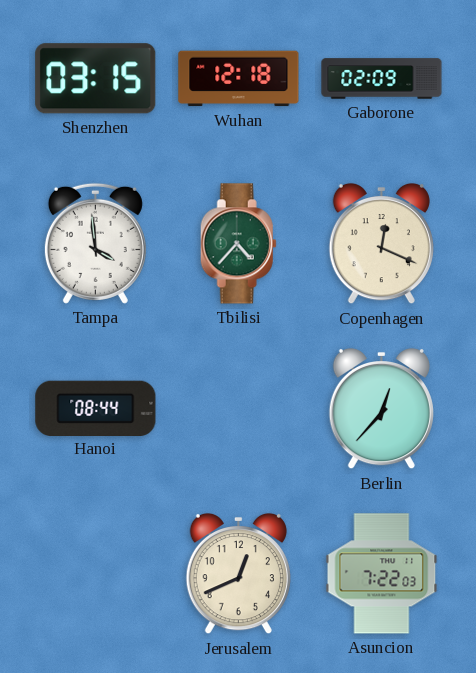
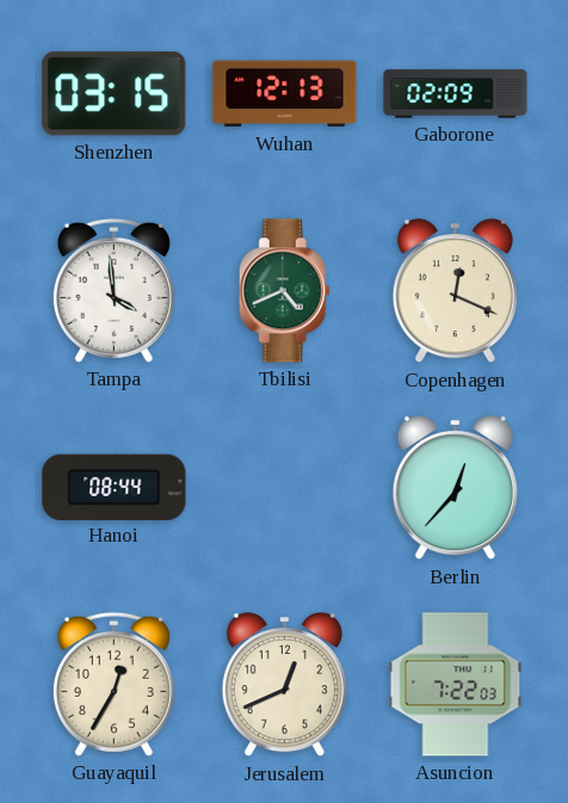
Wuhan: 12:18 -> 12:13
Tbilisi: 4:37 -> 4:41
Guayaquil: none -> 12:35
